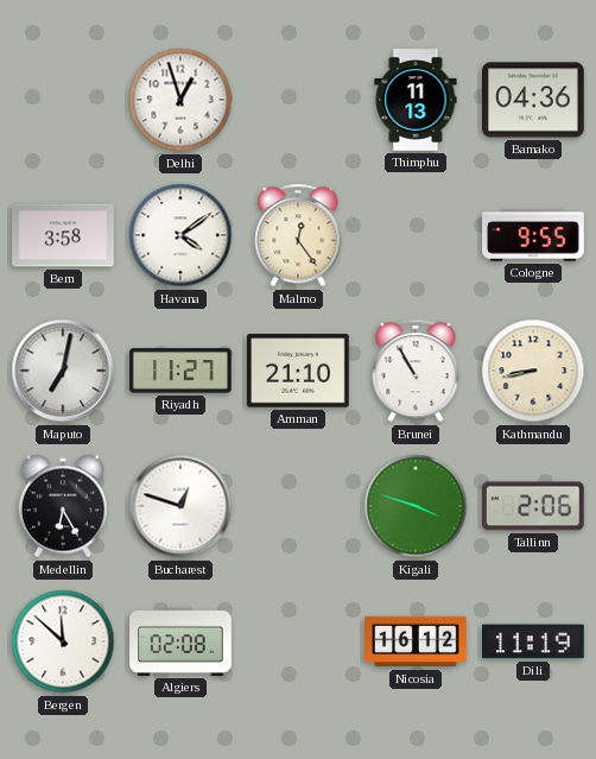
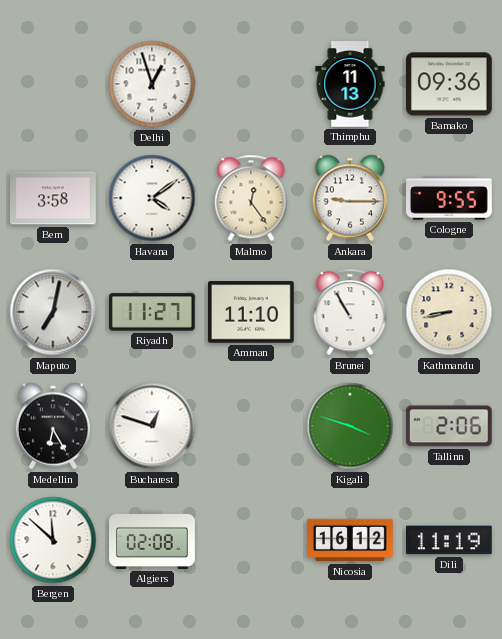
Bamako: 04:36 -> 09:36
Ankara: none -> 9:15
Amman: 21:10 -> 11:10
